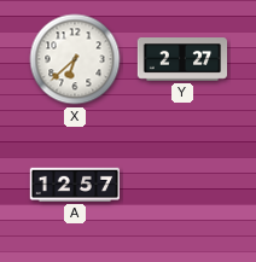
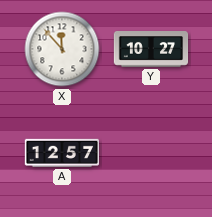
X: 6:38 -> 11:53
Y: 2:27 -> 10:27
